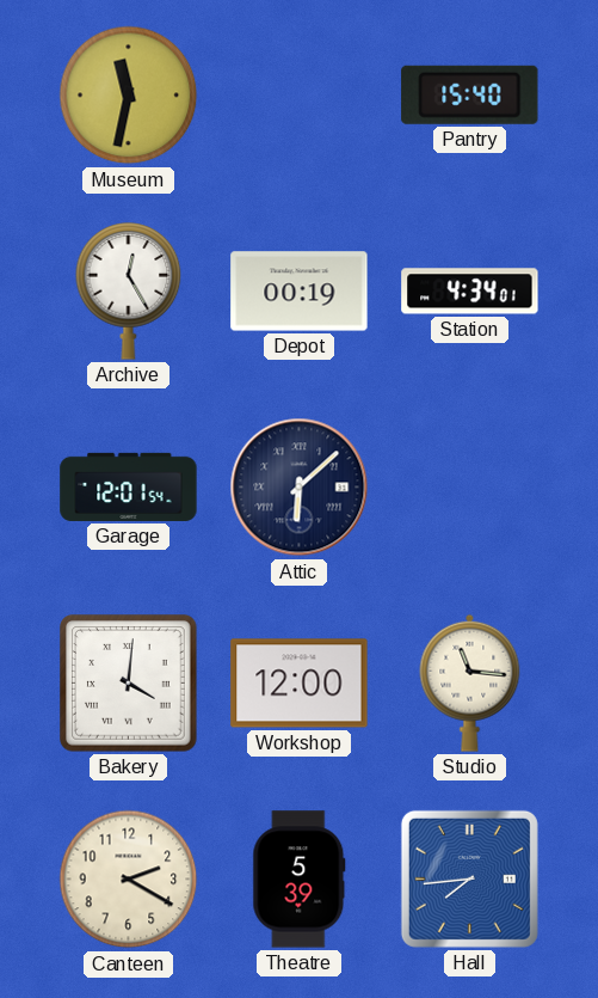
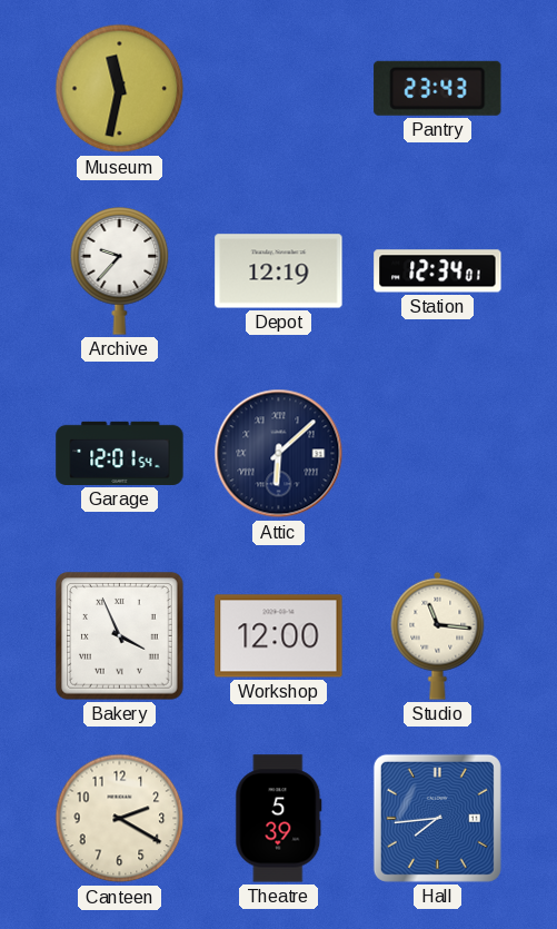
Pantry: 15:40 -> 23:43
Archive: 12:25 -> 9:37
Depot: 00:19 -> 12:19
Station: 4:34 -> 12:34
Bakery: 4:01 -> 3:56
